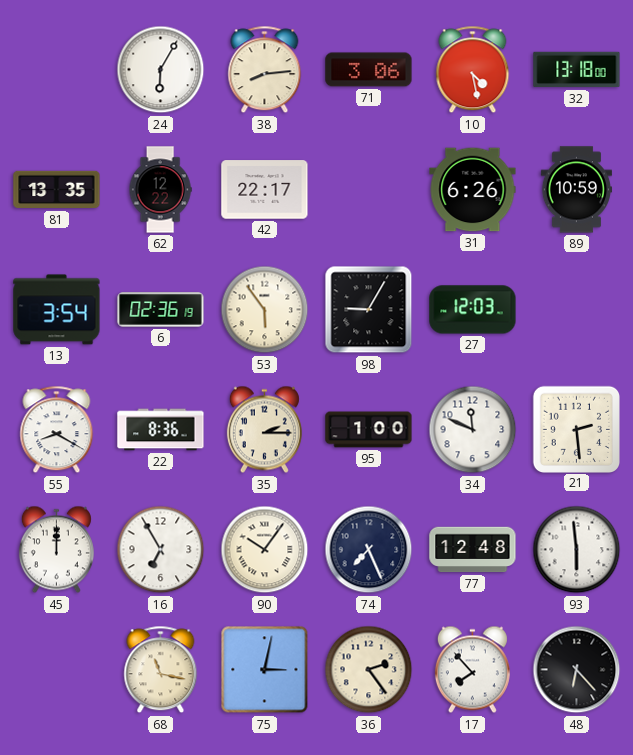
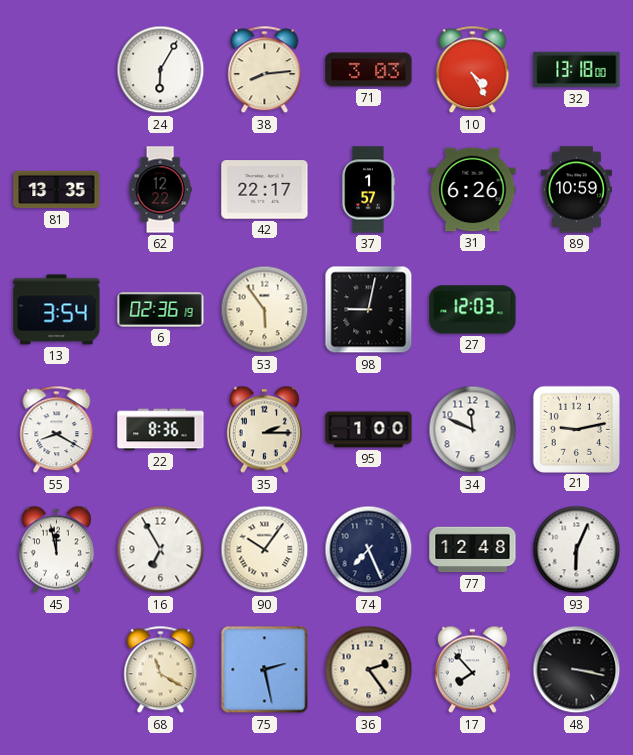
71: 3:06 -> 3:03
10: 4:28 -> 4:25
37: none -> 1:57
98: 9:05 -> 9:02
21: 2:29 -> 9:13
45: 12:00 -> 11:58
93: 5:59 -> 6:04
68: 11:17 -> 11:20
75: 3:02 -> 2:28
48: 6:23 -> 3:17
